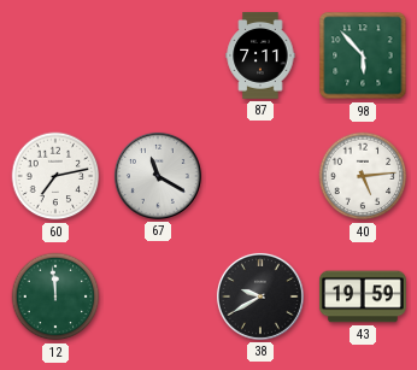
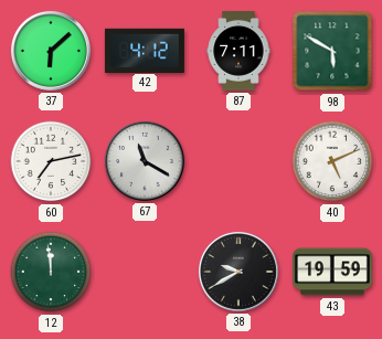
37: none -> 6:08
42: none -> 4:12
98: 5:53 -> 5:50
40: 5:14 -> 5:11
